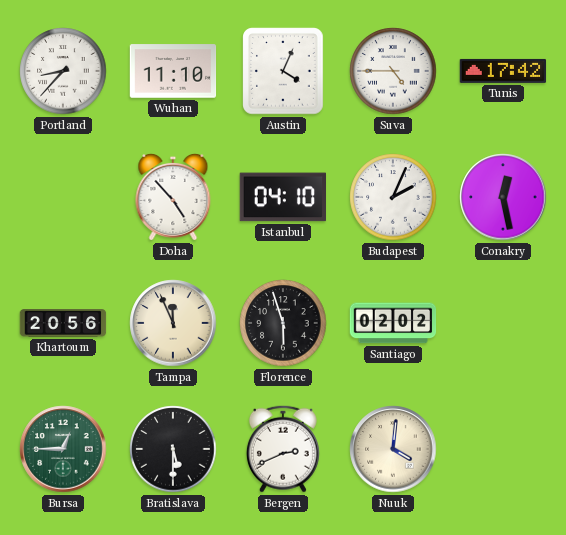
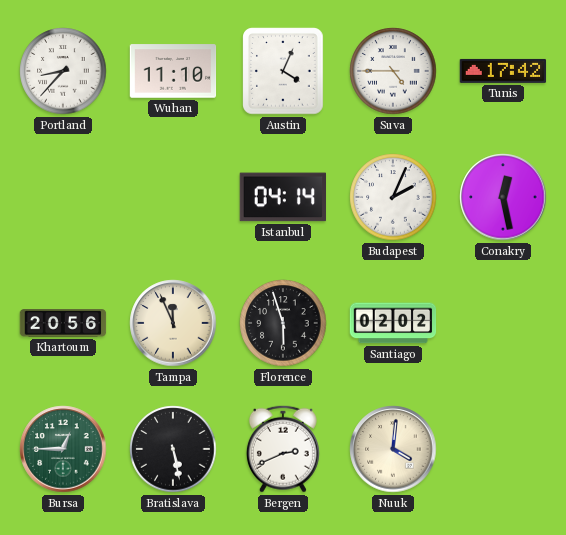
Doha: 4:53 -> none
Istanbul: 04:10 -> 04:14
Bratislava: 5:30 -> 5:28
